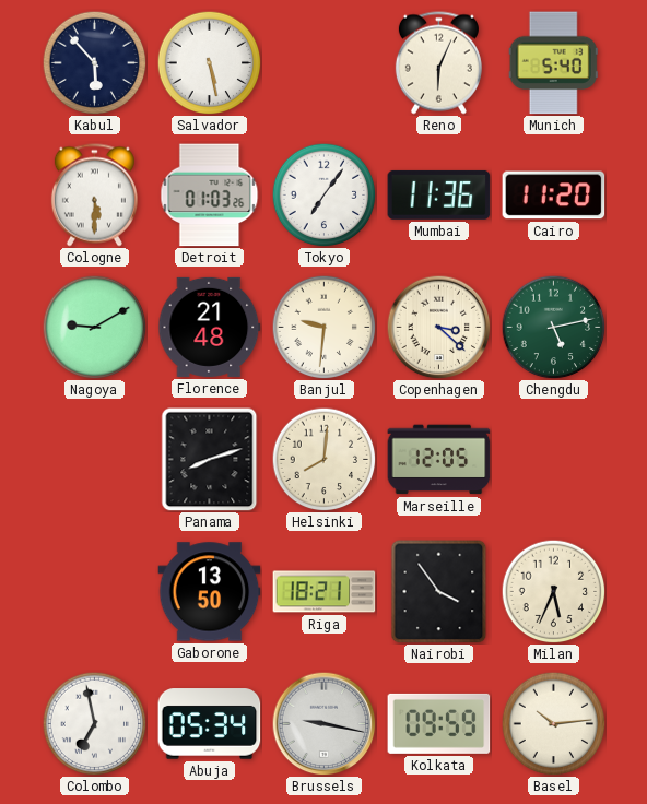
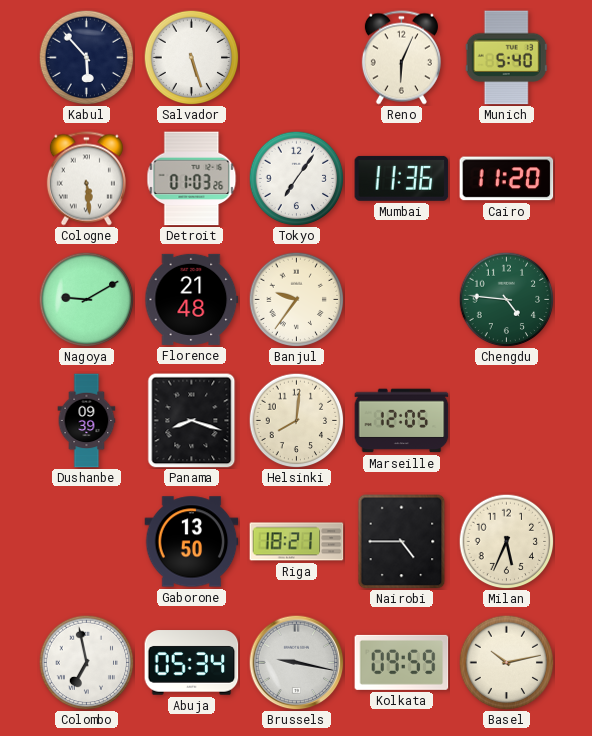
Salvador: 5:28 -> 5:27
Cologne: 5:30 -> 5:29
Banjul: 9:31 -> 9:36
Copenhagen: 3:22 -> none
Chengdu: 5:13 -> 4:46
Dushanbe: none -> 09:39
Panama: 8:12 -> 8:18
Nairobi: 3:54 -> 4:45
Basel: 10:14 -> 10:13
